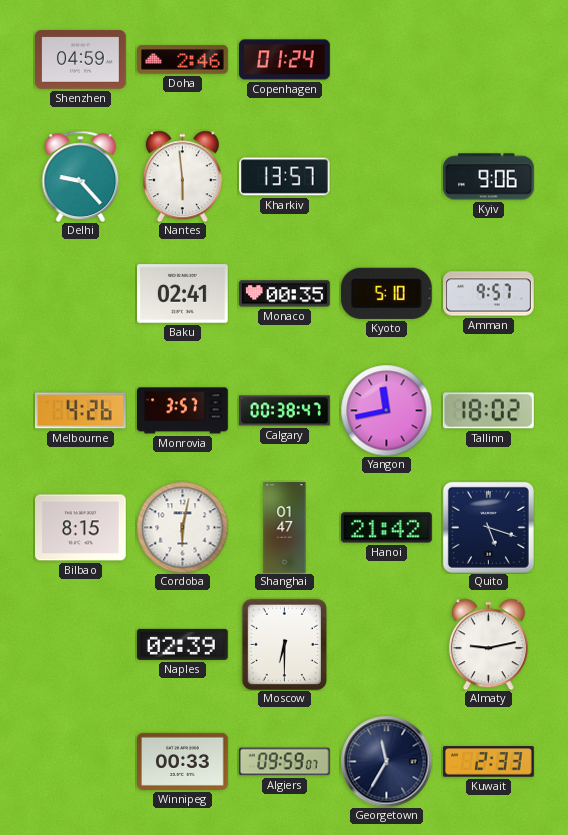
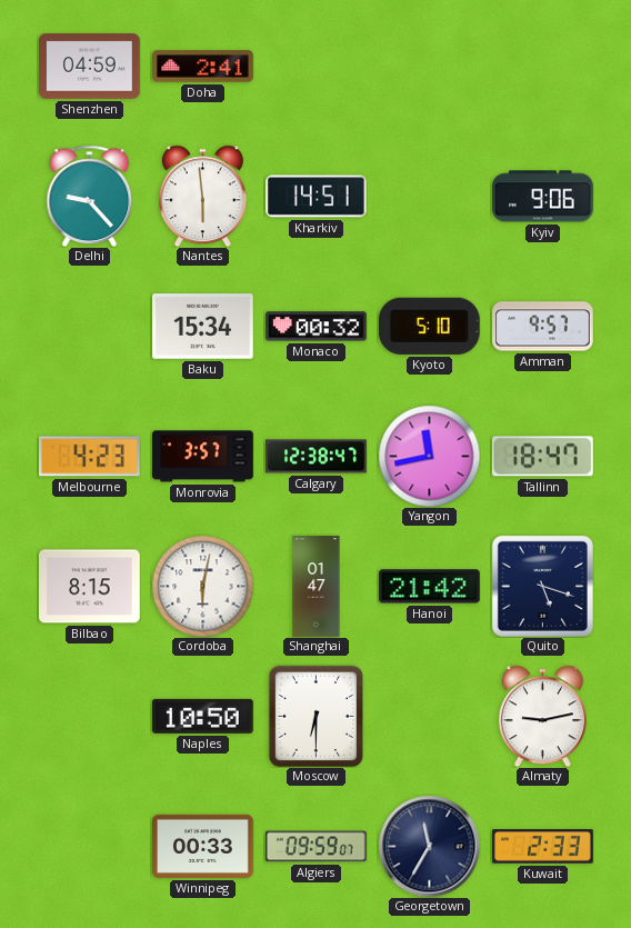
Doha: 2:46 -> 2:41
Copenhagen: 01:24 -> none
Kharkiv: 13:57 -> 14:51
Baku: 02:41 -> 15:34
Monaco: 00:35 -> 00:32
Melbourne: 4:26 -> 4:23
Calgary: 00:38 -> 12:38
Tallinn: 18:02 -> 18:47
Naples: 02:39 -> 10:50
